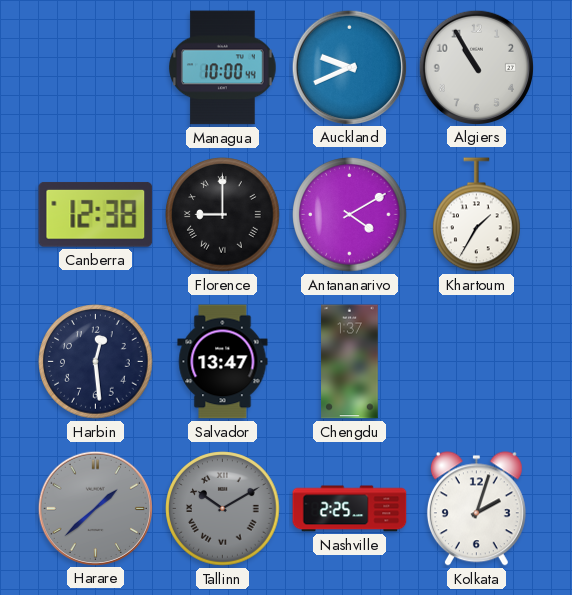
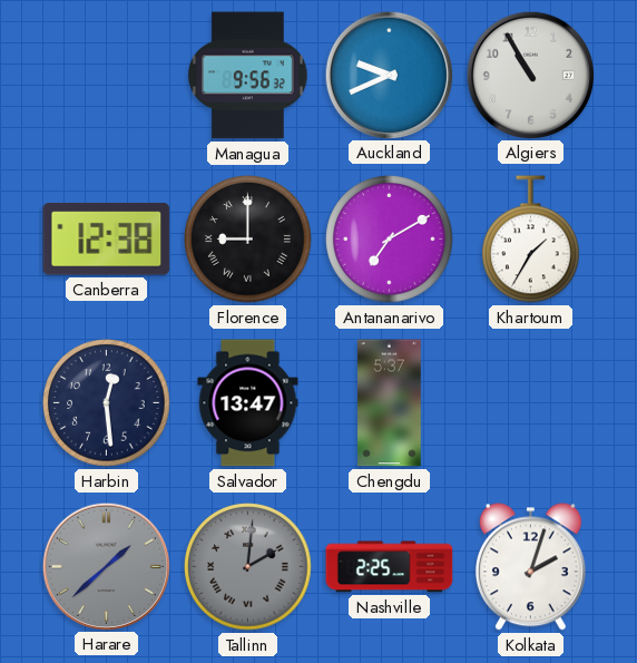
Managua: 10:00 -> 9:56
Antananarivo: 4:10 -> 7:10
Chengdu: 1:37 -> 5:37
Tallinn: 10:10 -> 2:01
